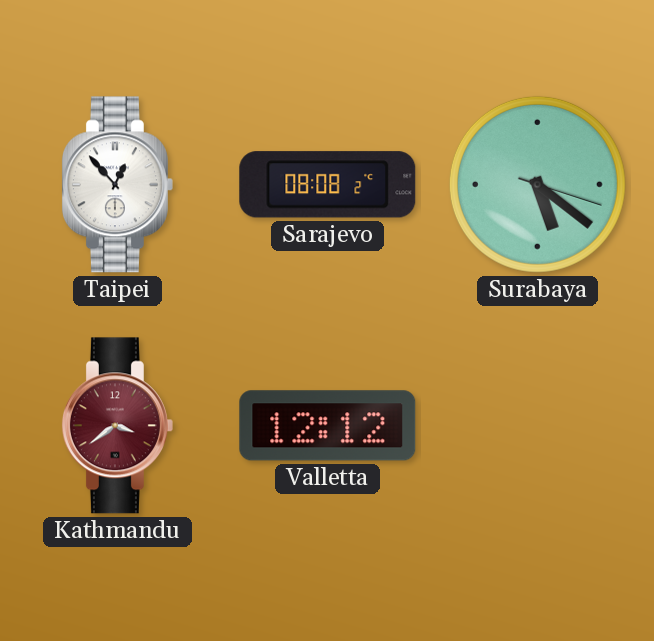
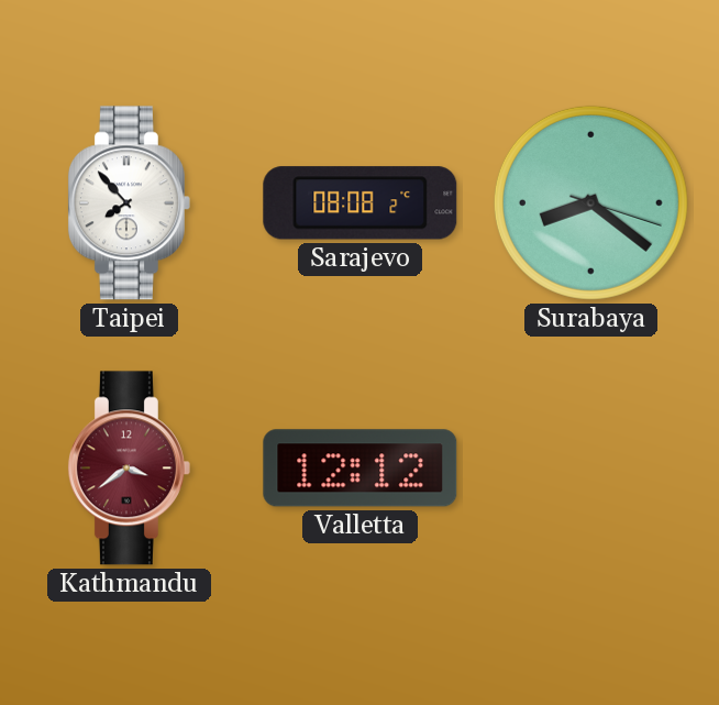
Taipei: 12:53 -> 7:53
Surabaya: 5:21 -> 8:21
